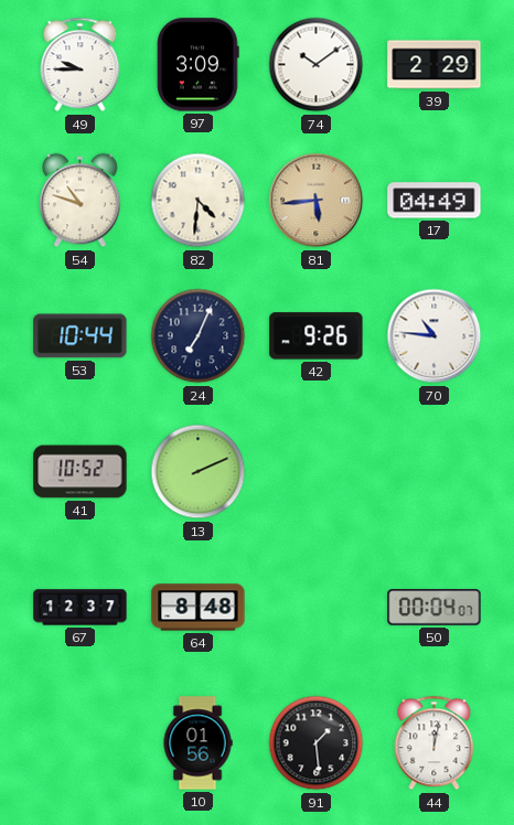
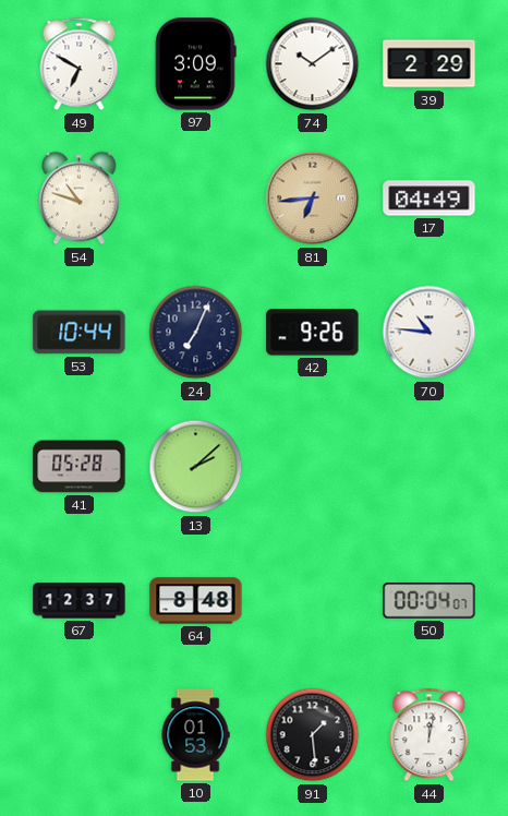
49: 9:45 -> 6:50
82: 4:31 -> none
81: 5:44 -> 6:44
41: 10:52 -> 05:28
13: 2:11 -> 2:08
10: 01:56 -> 01:53
